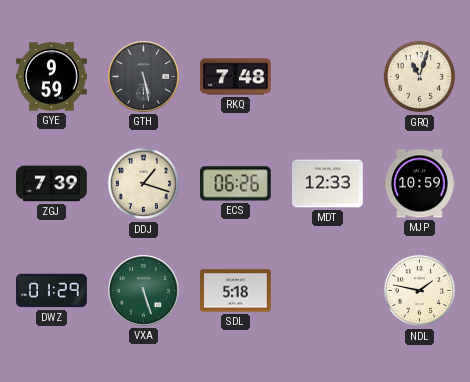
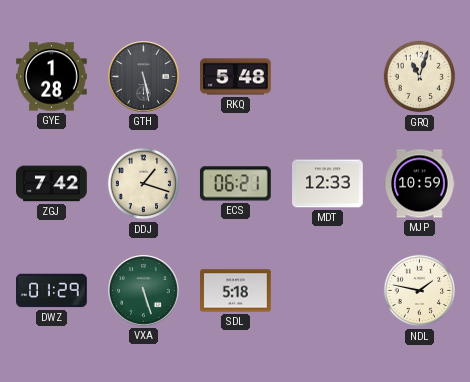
GYE: 9:59 -> 1:28
RKQ: 7:48 -> 5:48
ZGJ: 7:39 -> 7:42
ECS: 06:26 -> 06:21
